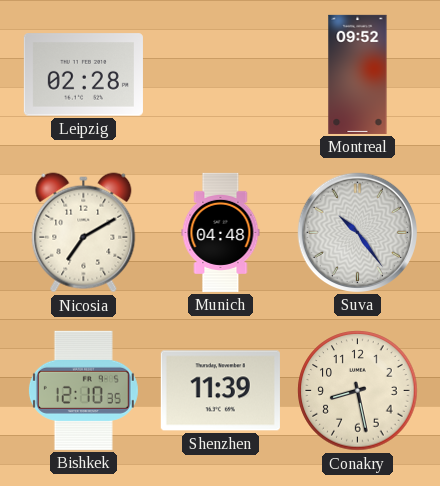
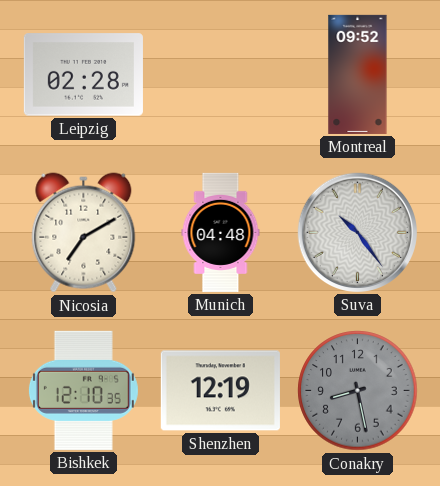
Shenzhen: 11:39 -> 12:19
Conakry dial: cream -> grey
